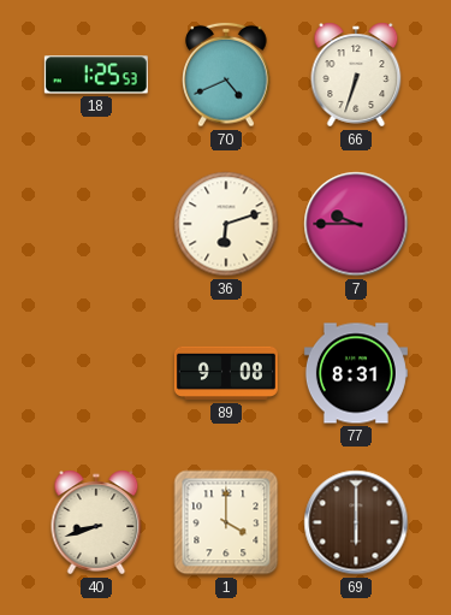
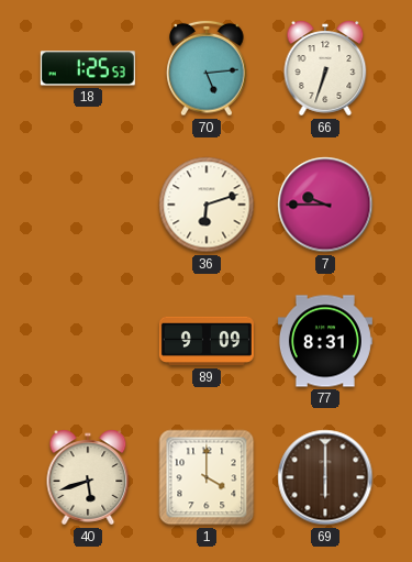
70: 4:41 -> 5:14
89: 9:08 -> 9:09
40: 8:42 -> 5:42
